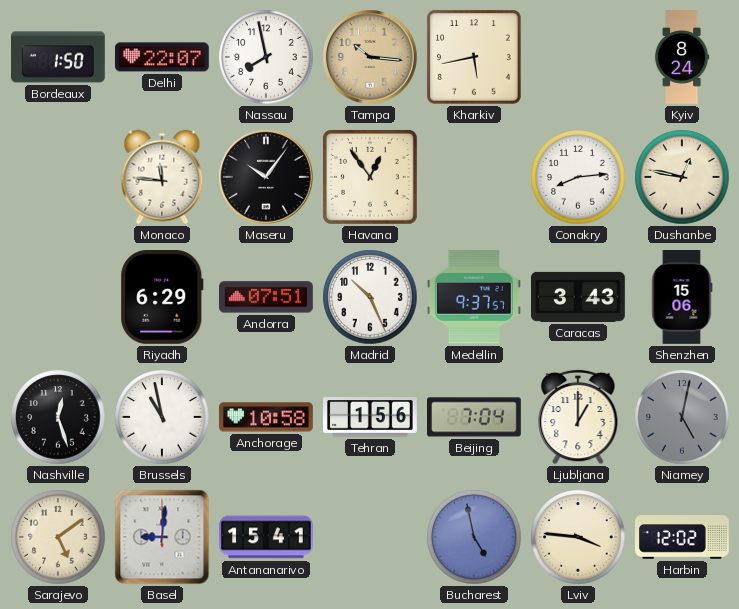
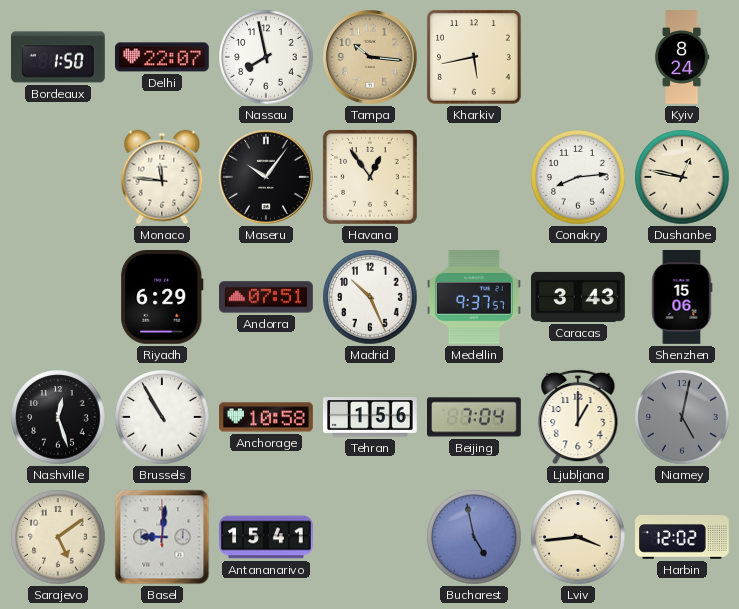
Brussels: 10:58 -> 10:55
Lviv: 3:46 -> 3:44
